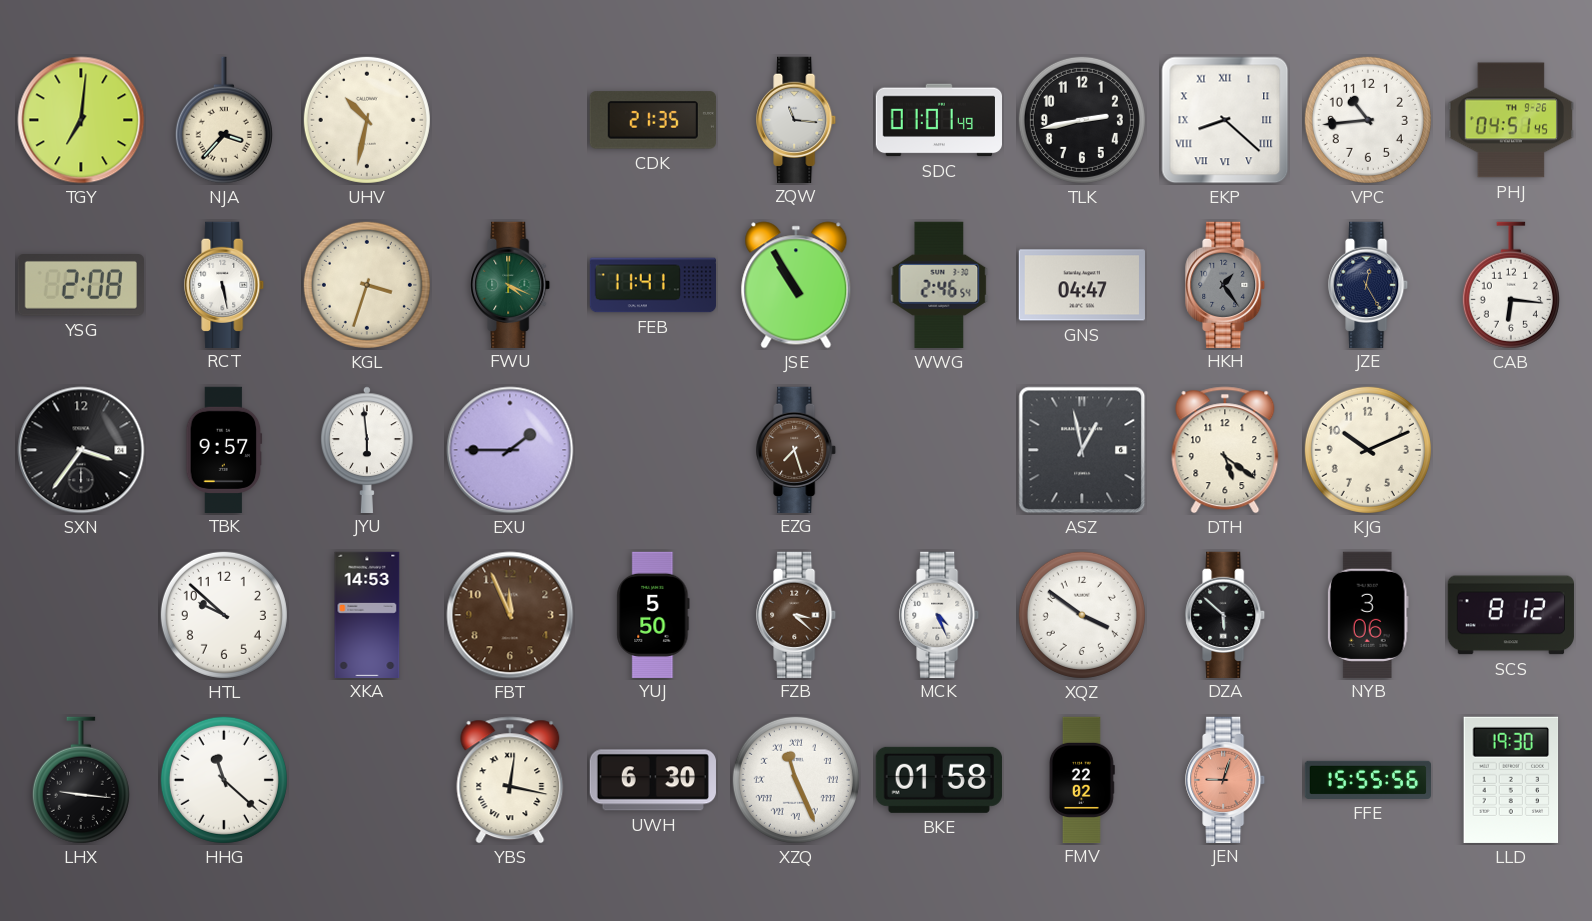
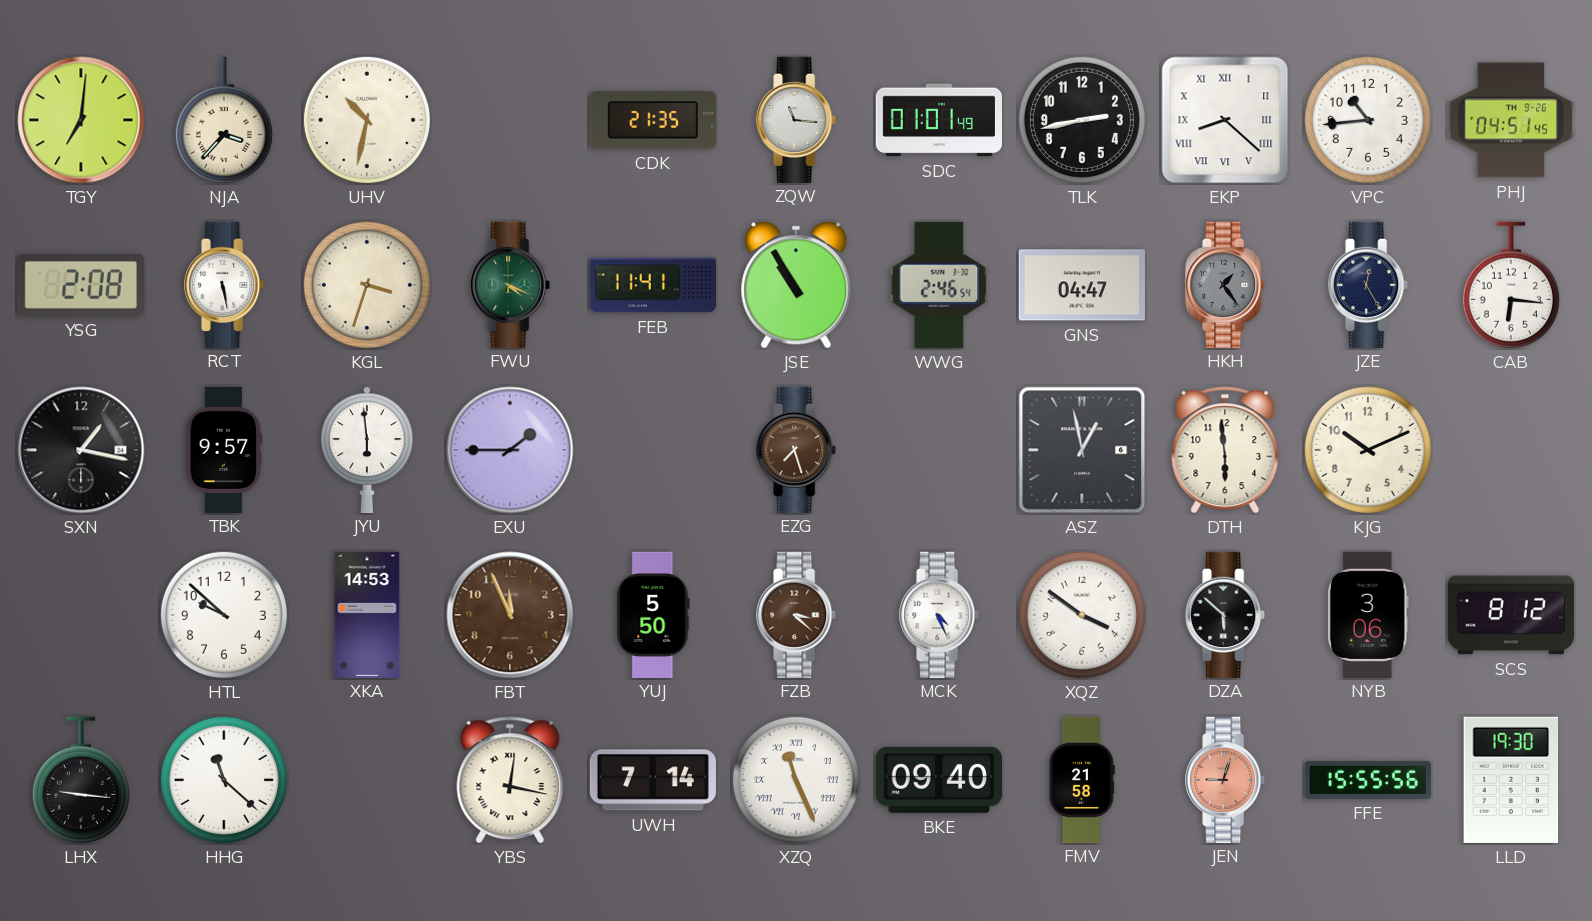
SXN: 3:36 -> 1:17
DTH: 5:21 -> 5:59
UWH: 6:30 -> 7:14
BKE: 01:58 -> 09:40
FMV: 22:02 -> 21:58
